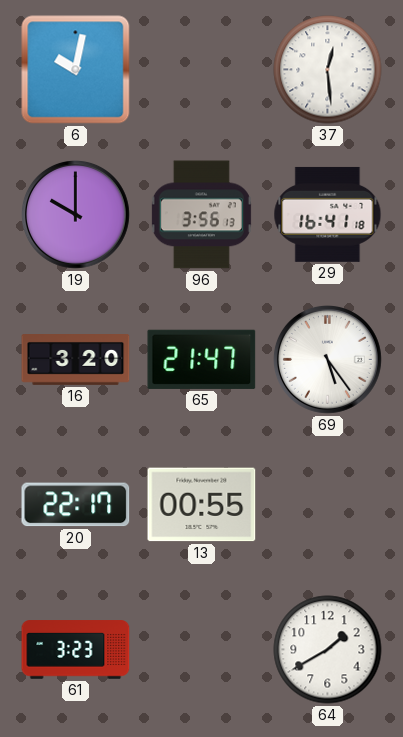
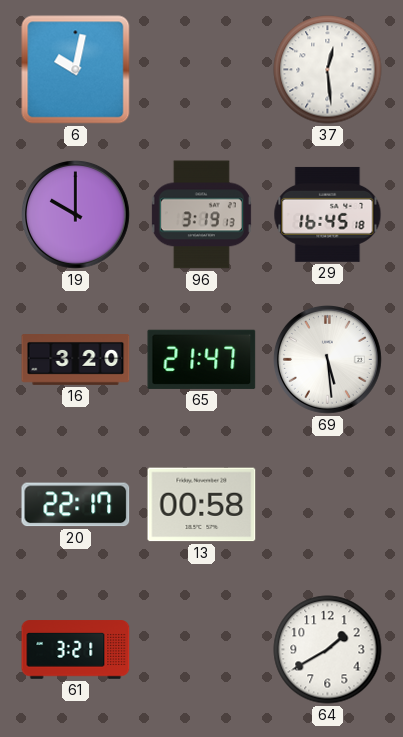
96: 3:56 -> 3:19
29: 16:41 -> 16:45
69: 5:24 -> 5:29
13: 00:55 -> 00:58
61: 3:23 -> 3:21
